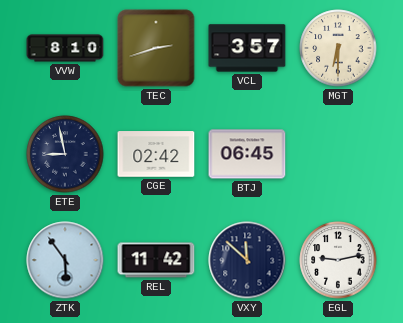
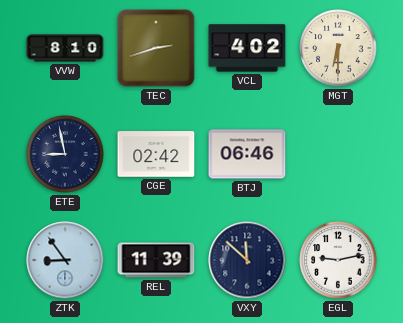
VCL: 3:57 -> 4:02
BTJ: 06:45 -> 06:46
ZTK: 5:54 -> 8:54
REL: 11:42 -> 11:39
